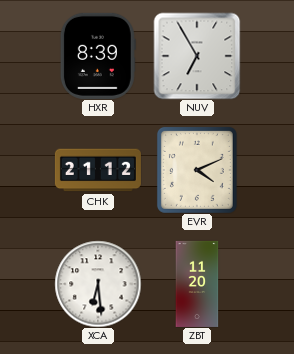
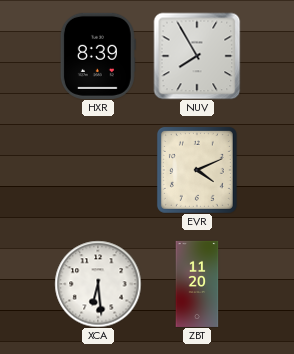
NUV: 6:55 -> 7:55
CHK: 21:12 -> none
